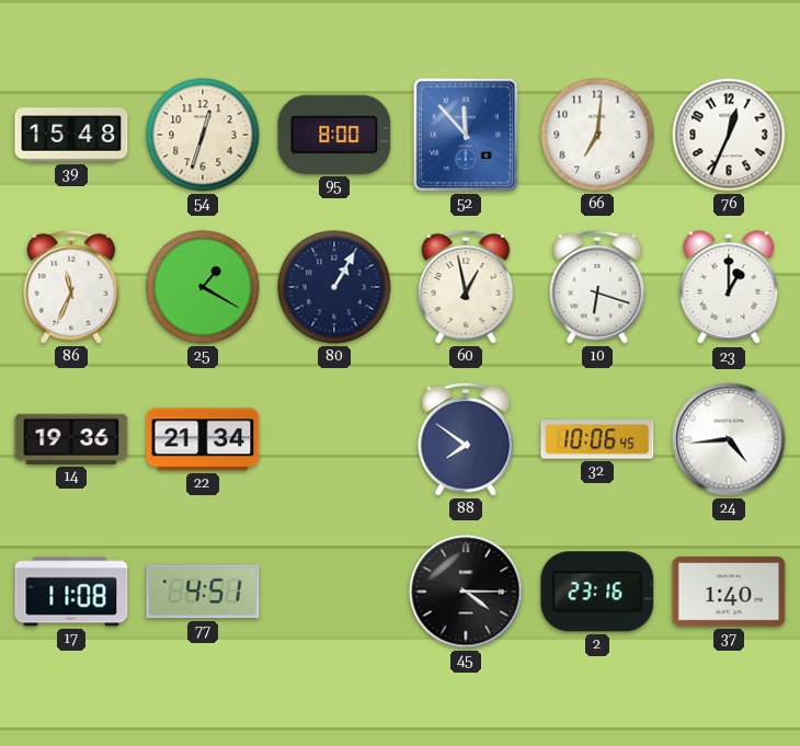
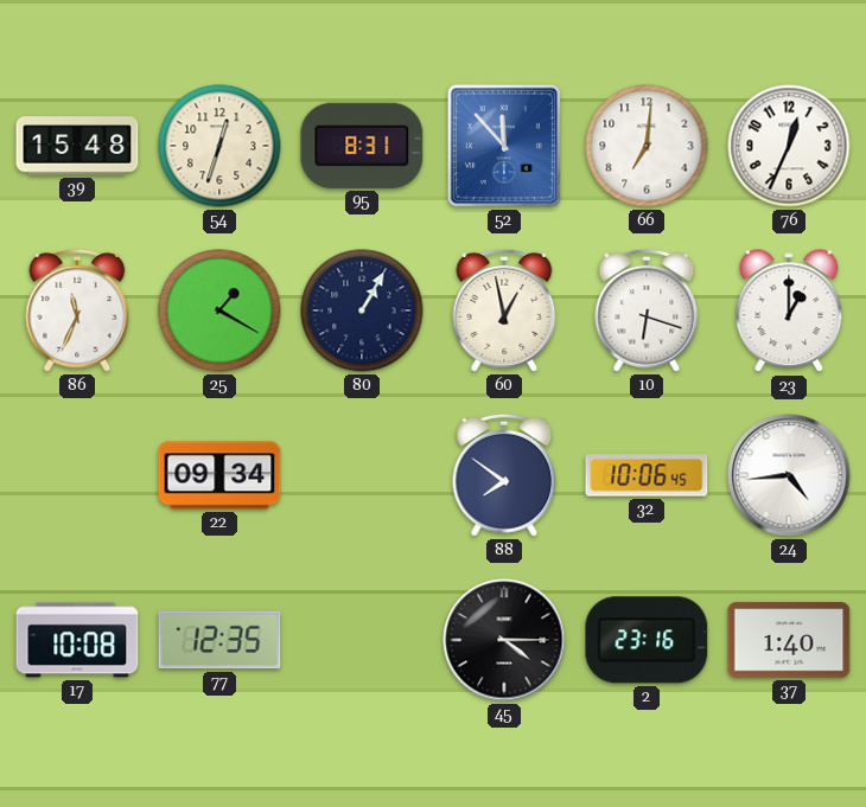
95: 8:00 -> 8:31
14: 19:36 -> none
22: 21:34 -> 09:34
17: 11:08 -> 10:08
77: 4:51 -> 12:35
